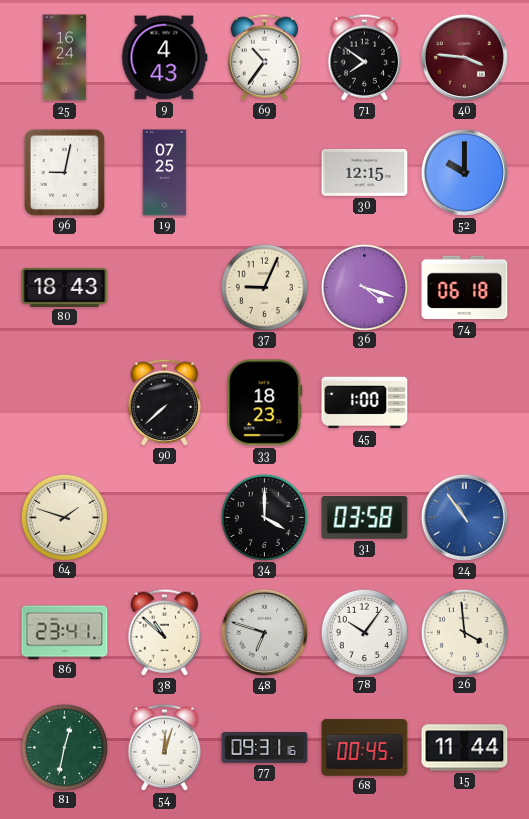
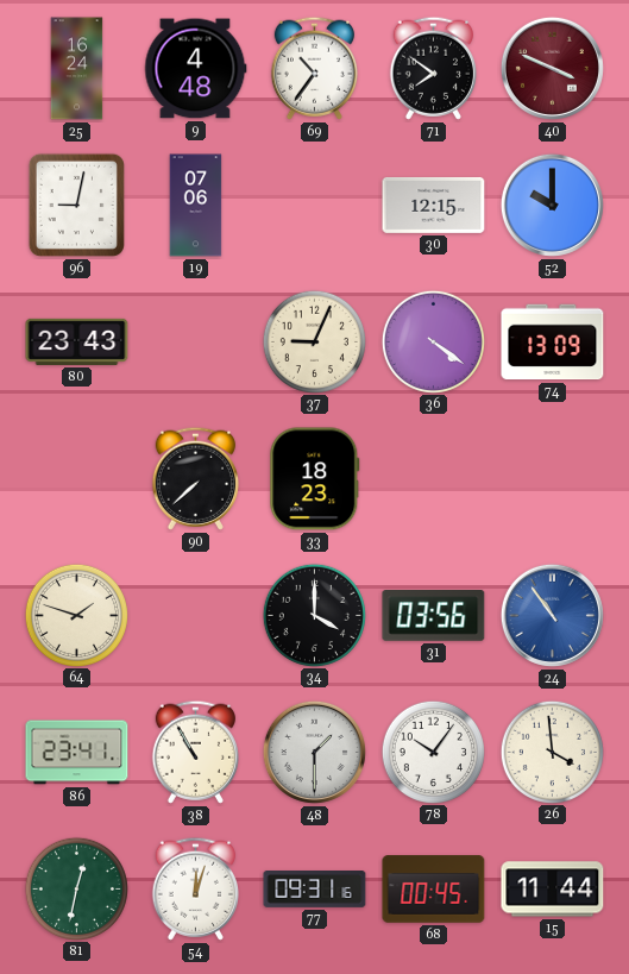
9: 4:43 -> 4:48
40: 3:46 -> 3:49
19: 07:25 -> 07:06
80: 18:43 -> 23:43
36: 4:18 -> 4:21
74: 06:18 -> 13:09
45: 1:00 -> none
31: 03:58 -> 03:56
38: 10:52 -> 10:55
48: 6:48 -> 1:30
